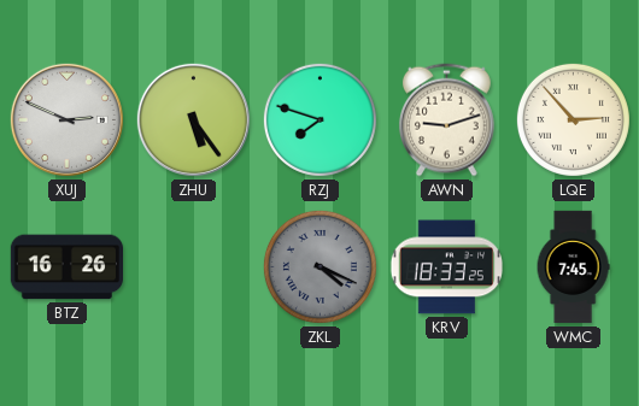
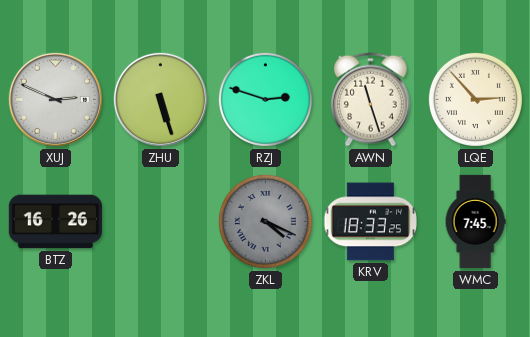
ZHU: 5:24 -> 5:27
RZJ: 7:48 -> 2:48
AWN: 9:12 -> 11:27
